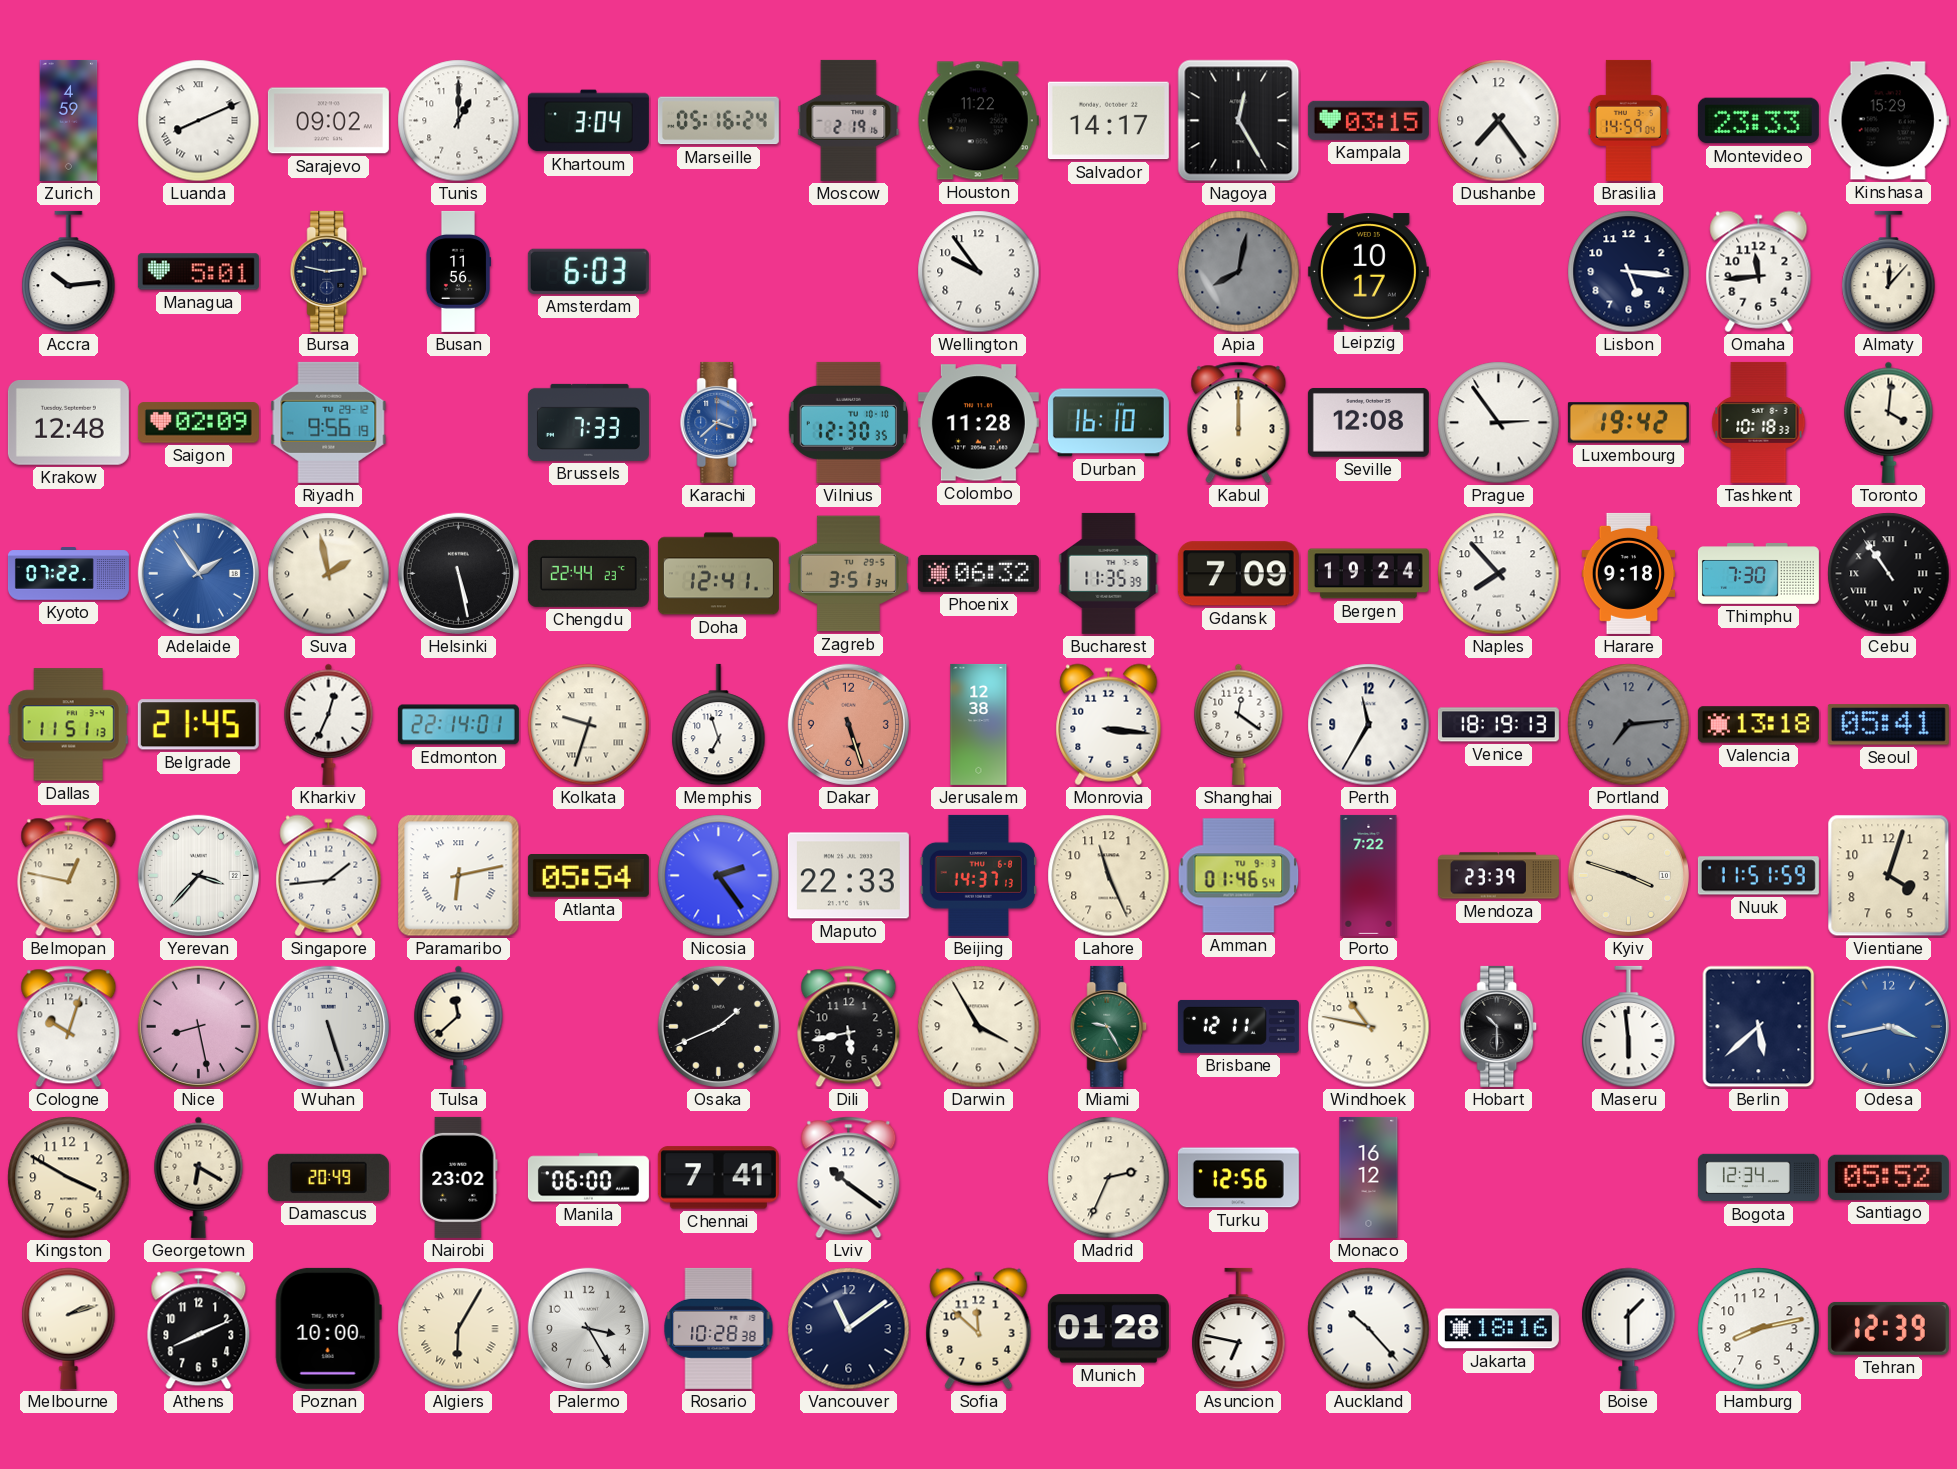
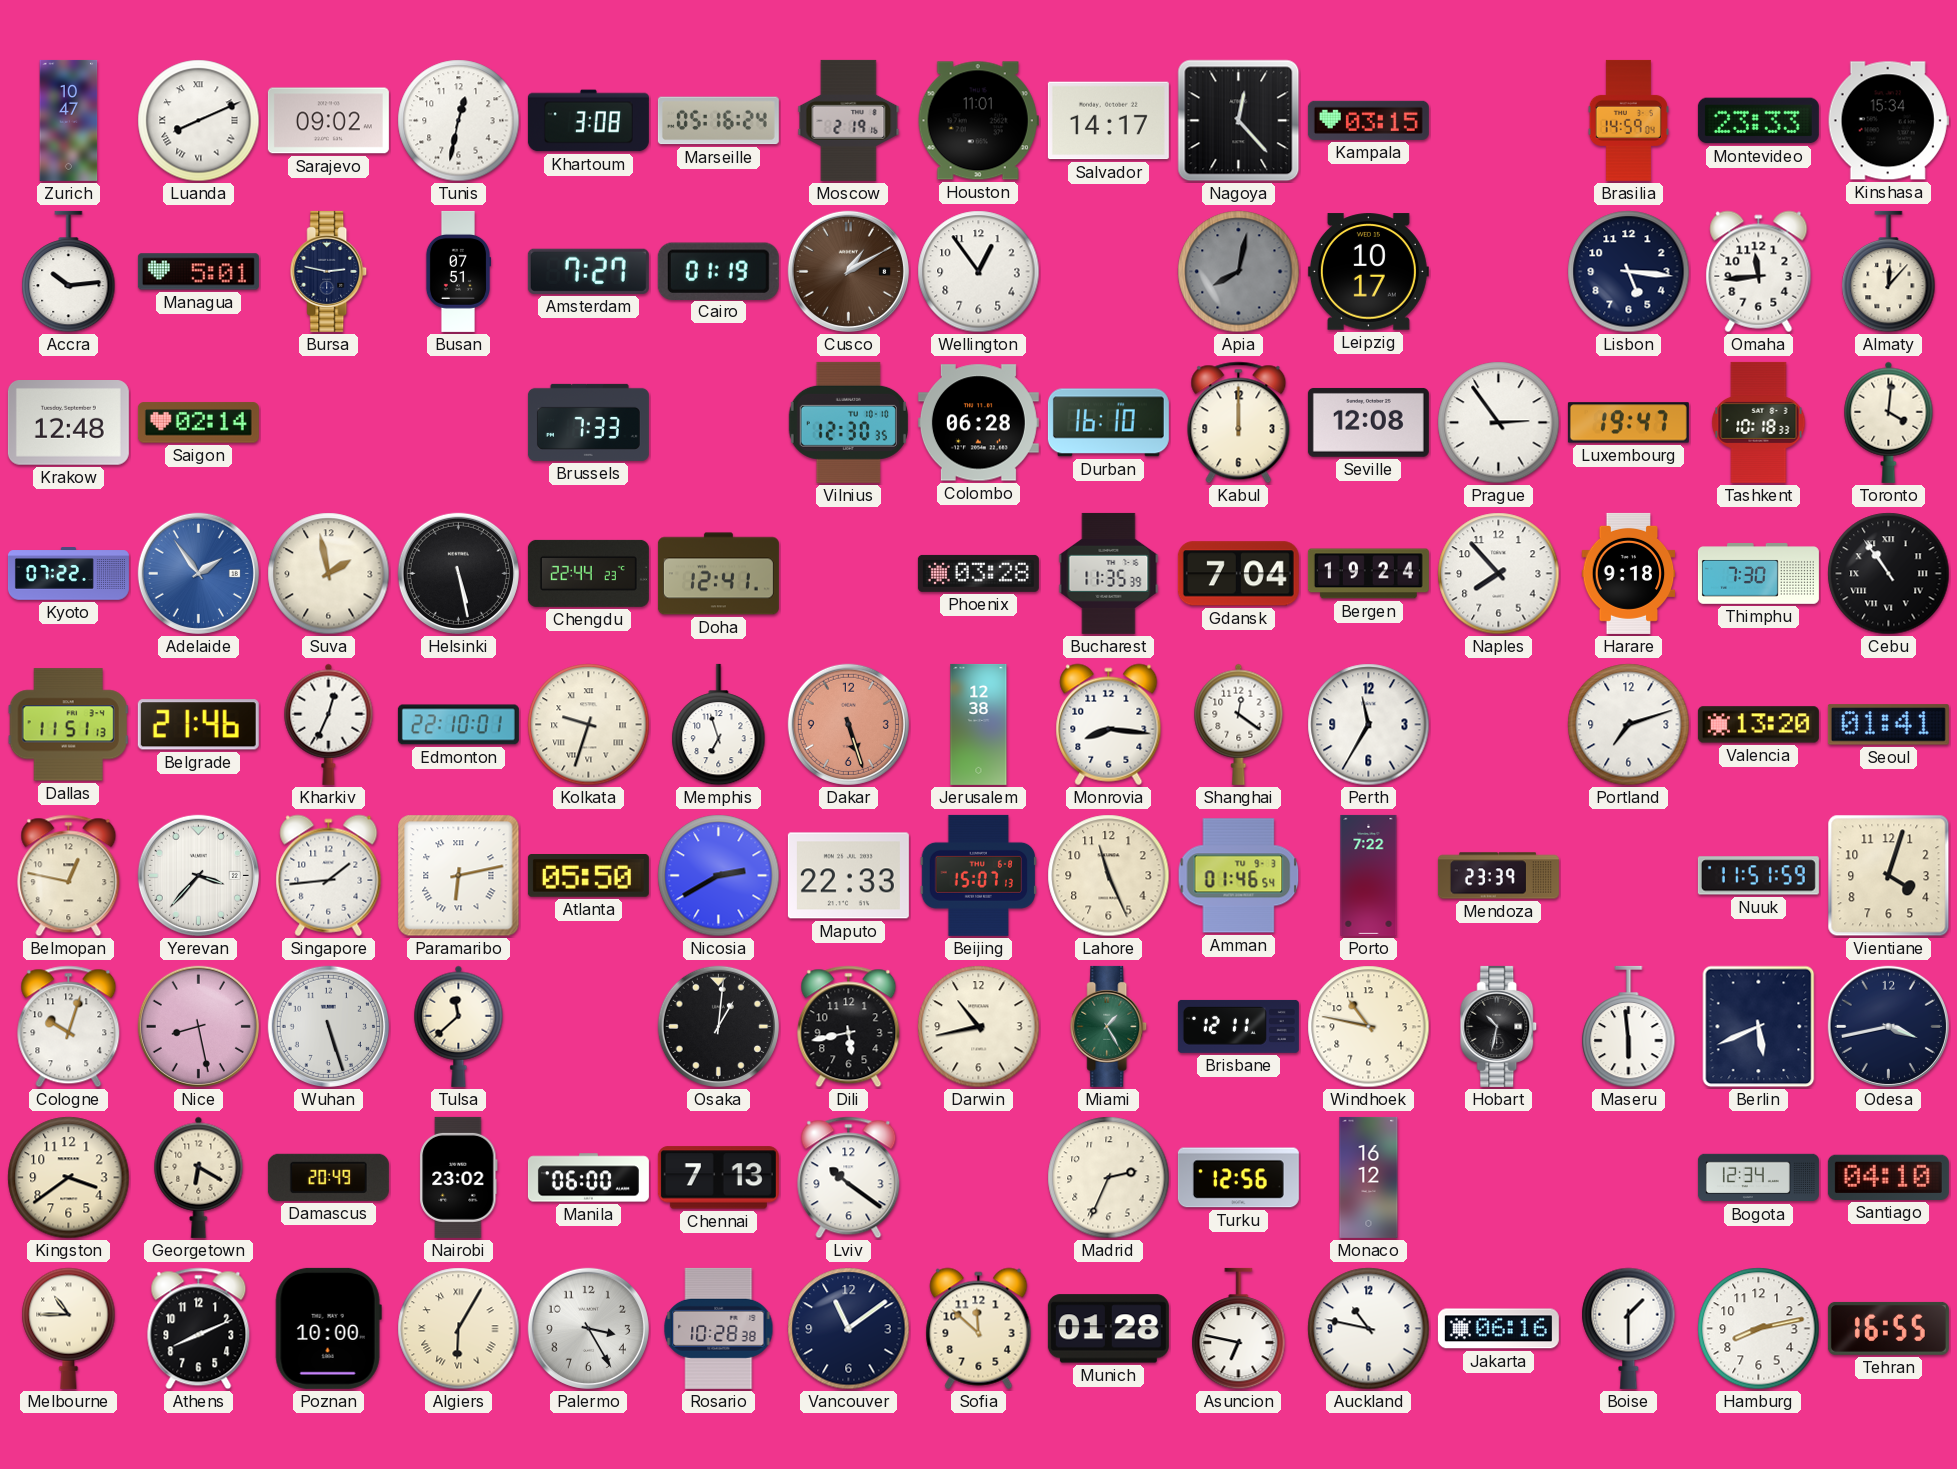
Zurich: 4:59 -> 10:47
Tunis: 1:00 -> 12:32
Khartoum: 3:04 -> 3:08
Houston: 11:22 -> 11:01
Nagoya: 12:25 -> 12:23
Dushanbe: 7:24 -> none
Kinshasa: 15:29 -> 15:34
Busan: 11:56 -> 07:51
Amsterdam: 6:03 -> 7:27
Cairo: none -> 01:19
Cusco: none -> 1:10
Wellington: 9:54 -> 12:54
Saigon: 02:09 -> 02:14
Riyadh: 9:56 -> none
Karachi: 3:38 -> none
Colombo: 11:28 -> 06:28
Luxembourg: 19:42 -> 19:47
Zagreb: 3:51 -> none
Phoenix: 06:32 -> 03:28
Gdansk: 7:09 -> 7:04
Belgrade: 21:45 -> 21:46
Edmonton: 22:14 -> 22:10
Monrovia: 3:16 -> 8:16
Venice: 18:19 -> none
Portland: 7:14 -> 7:12
Portland dial: grey -> white
Valencia: 13:18 -> 13:20
Seoul: 05:41 -> 01:41
Atlanta: 05:54 -> 05:50
Nicosia: 2:24 -> 2:40
Beijing: 14:37 -> 15:07
Kyiv: 3:48 -> none
Osaka: 1:41 -> 1:01
Darwin: 3:55 -> 10:43
Miami: 9:25 -> 1:25
Hobart: 10:30 -> 10:32
Berlin: 5:38 -> 5:41
Odesa dial: blue -> navy
Kingston: 3:50 -> 3:39
Chennai: 7:41 -> 7:13
Santiago: 05:52 -> 04:10
Melbourne: 2:12 -> 10:45
Auckland: 10:23 -> 10:47
Jakarta: 18:16 -> 06:16
Tehran: 12:39 -> 16:55
